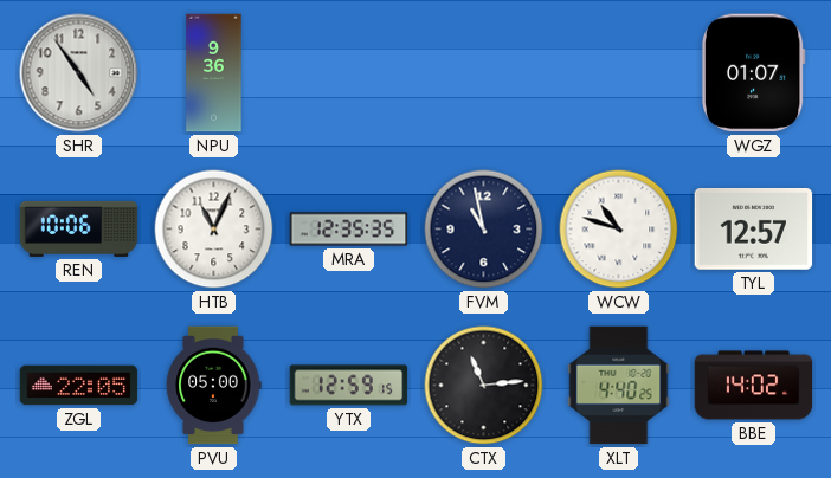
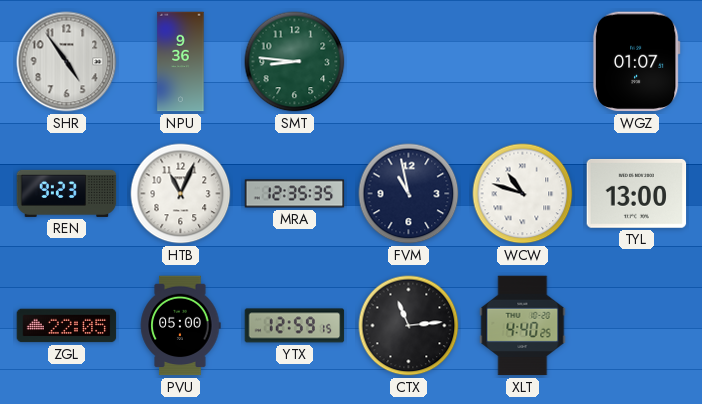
SMT: none -> 8:46
REN: 10:06 -> 9:23
TYL: 12:57 -> 13:00
BBE: 14:02 -> none
